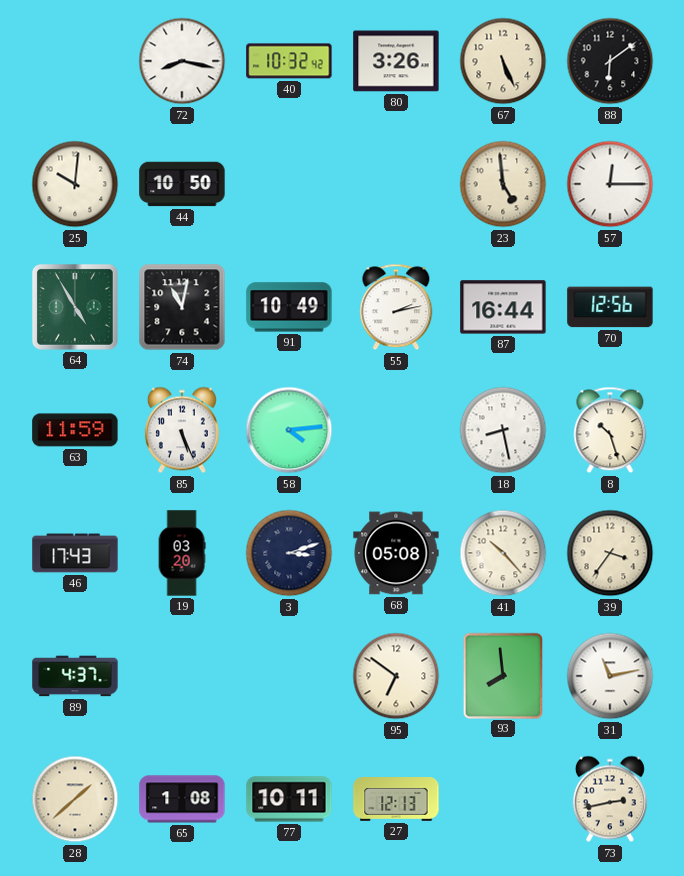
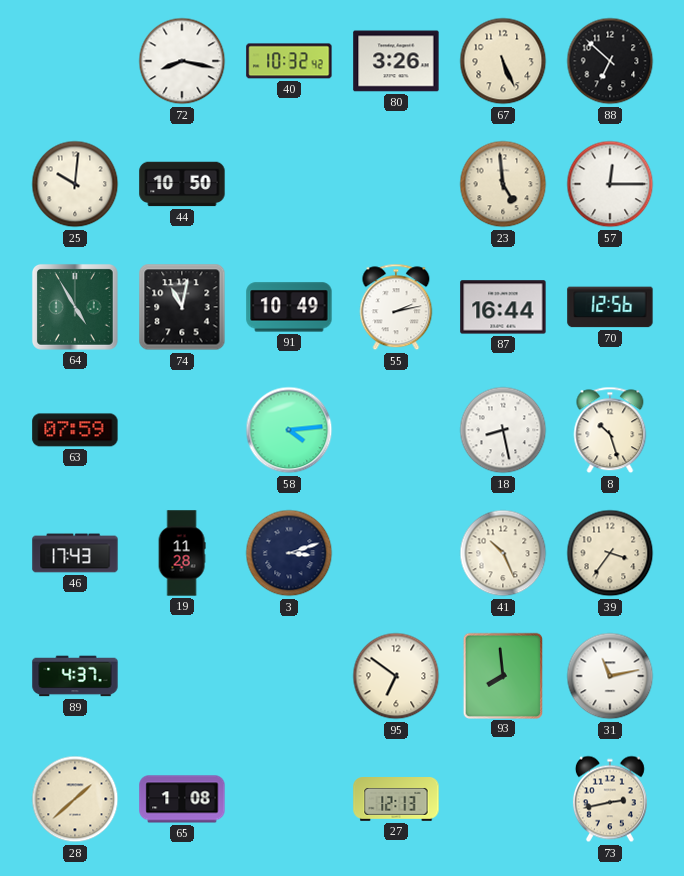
88: 6:09 -> 6:52
63: 11:59 -> 07:59
85: 5:26 -> none
19: 03:20 -> 11:28
68: 05:08 -> none
41: 10:23 -> 10:26
77: 10:11 -> none
